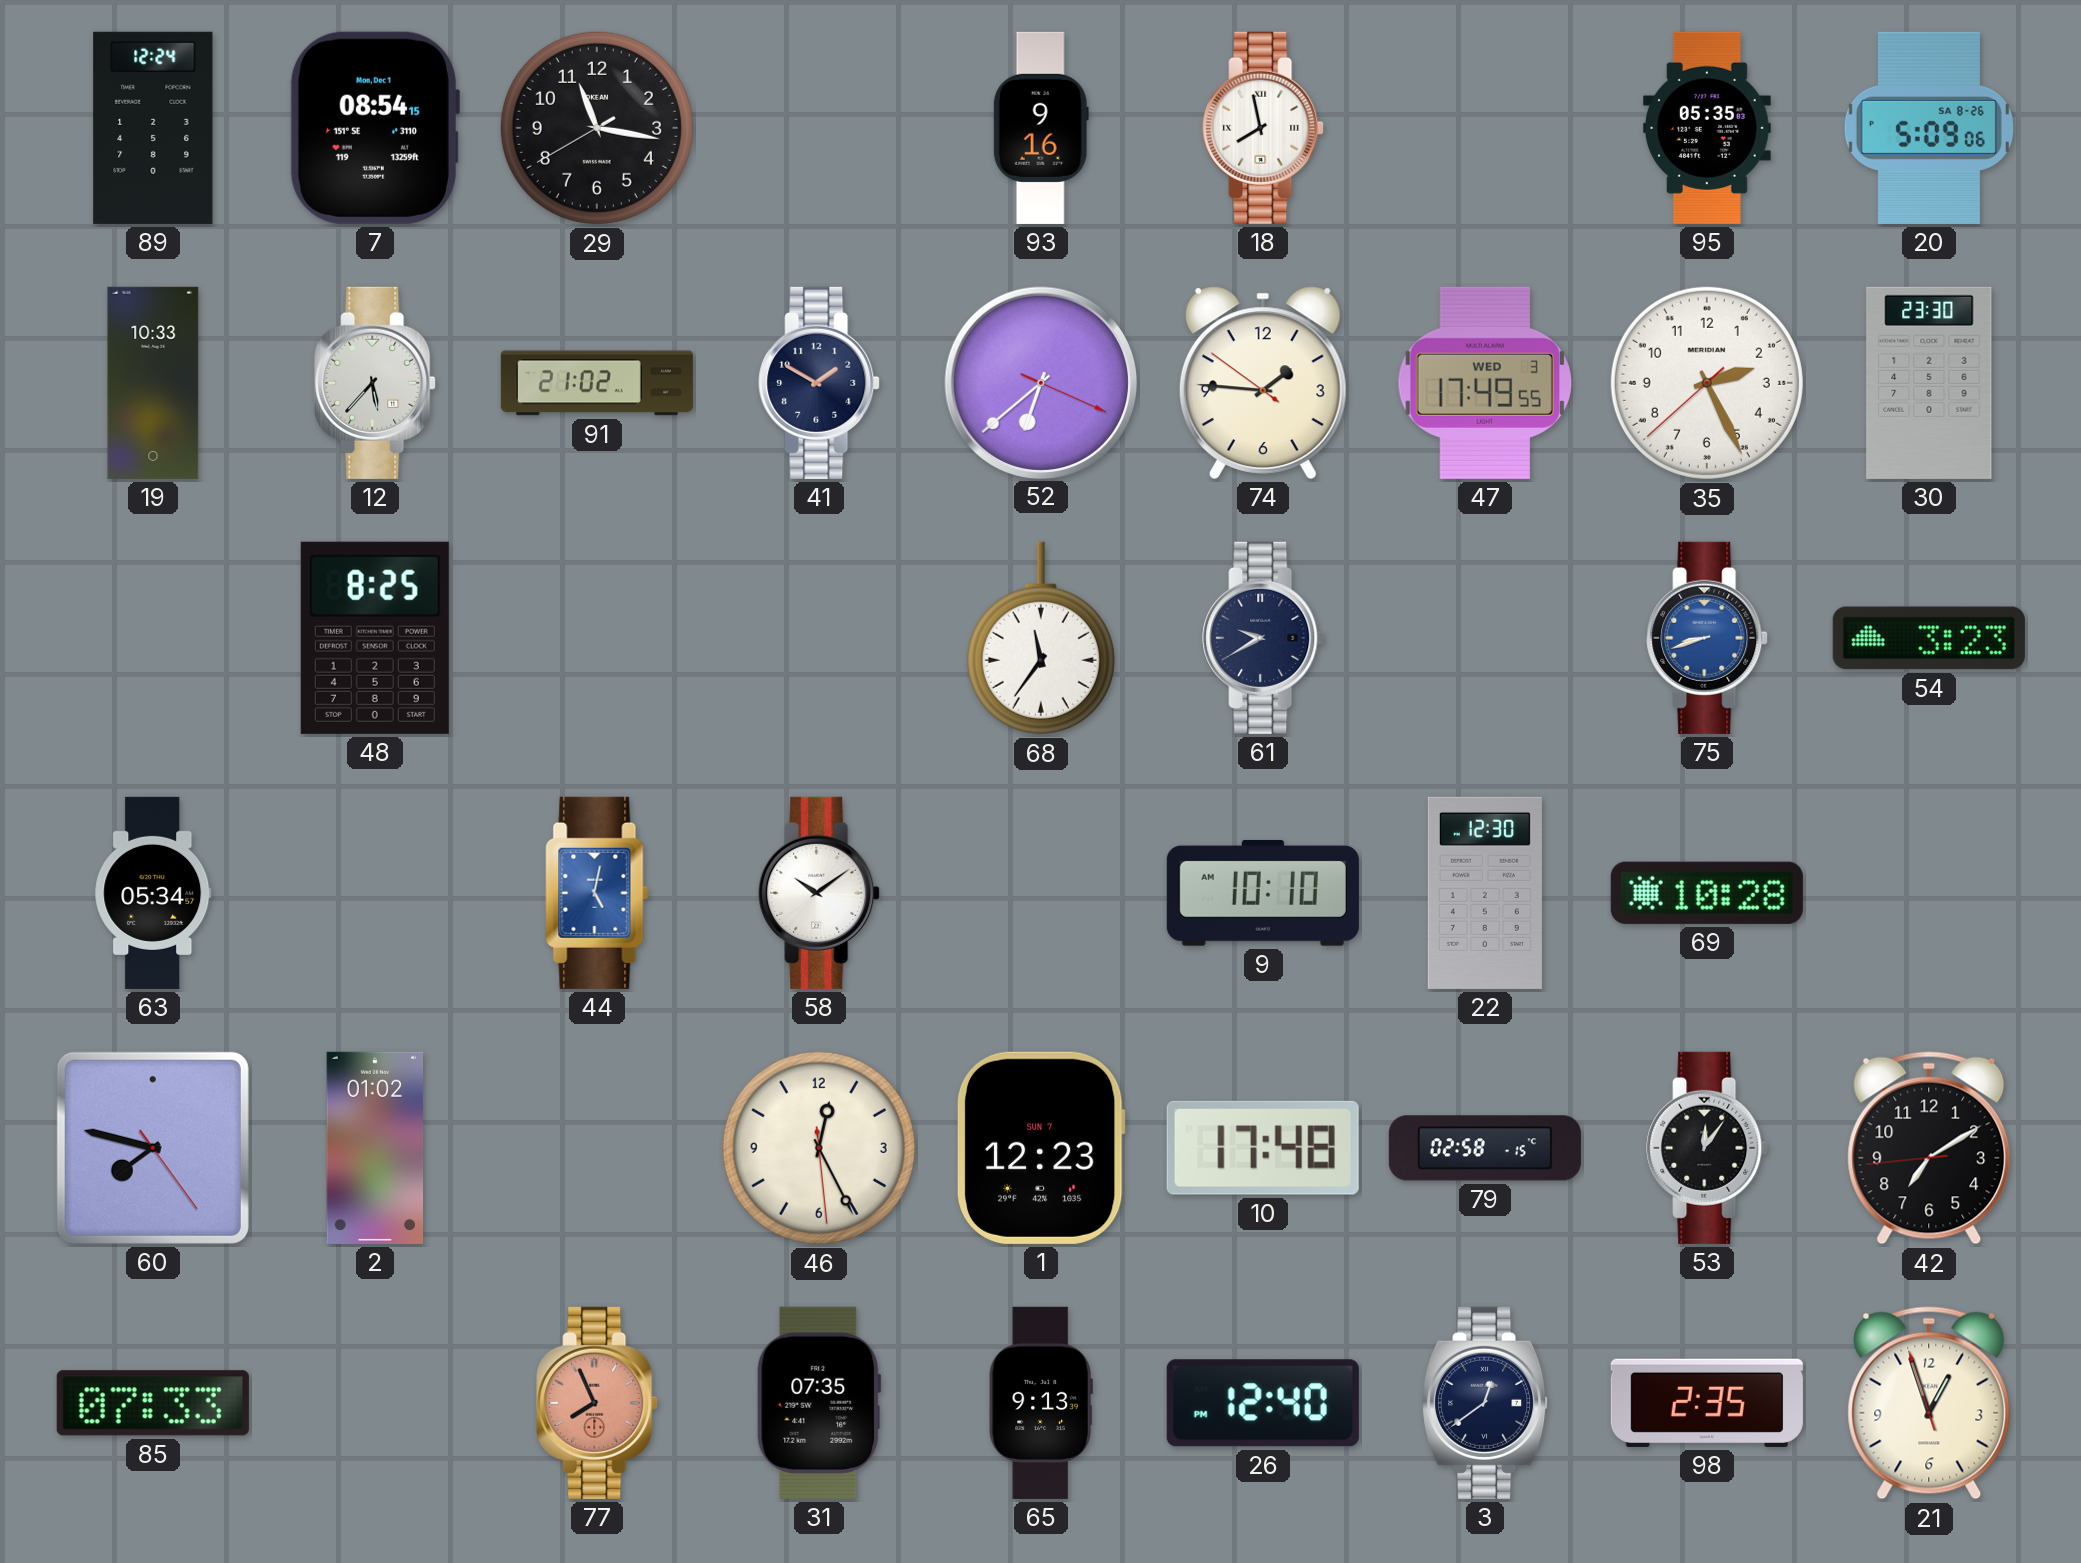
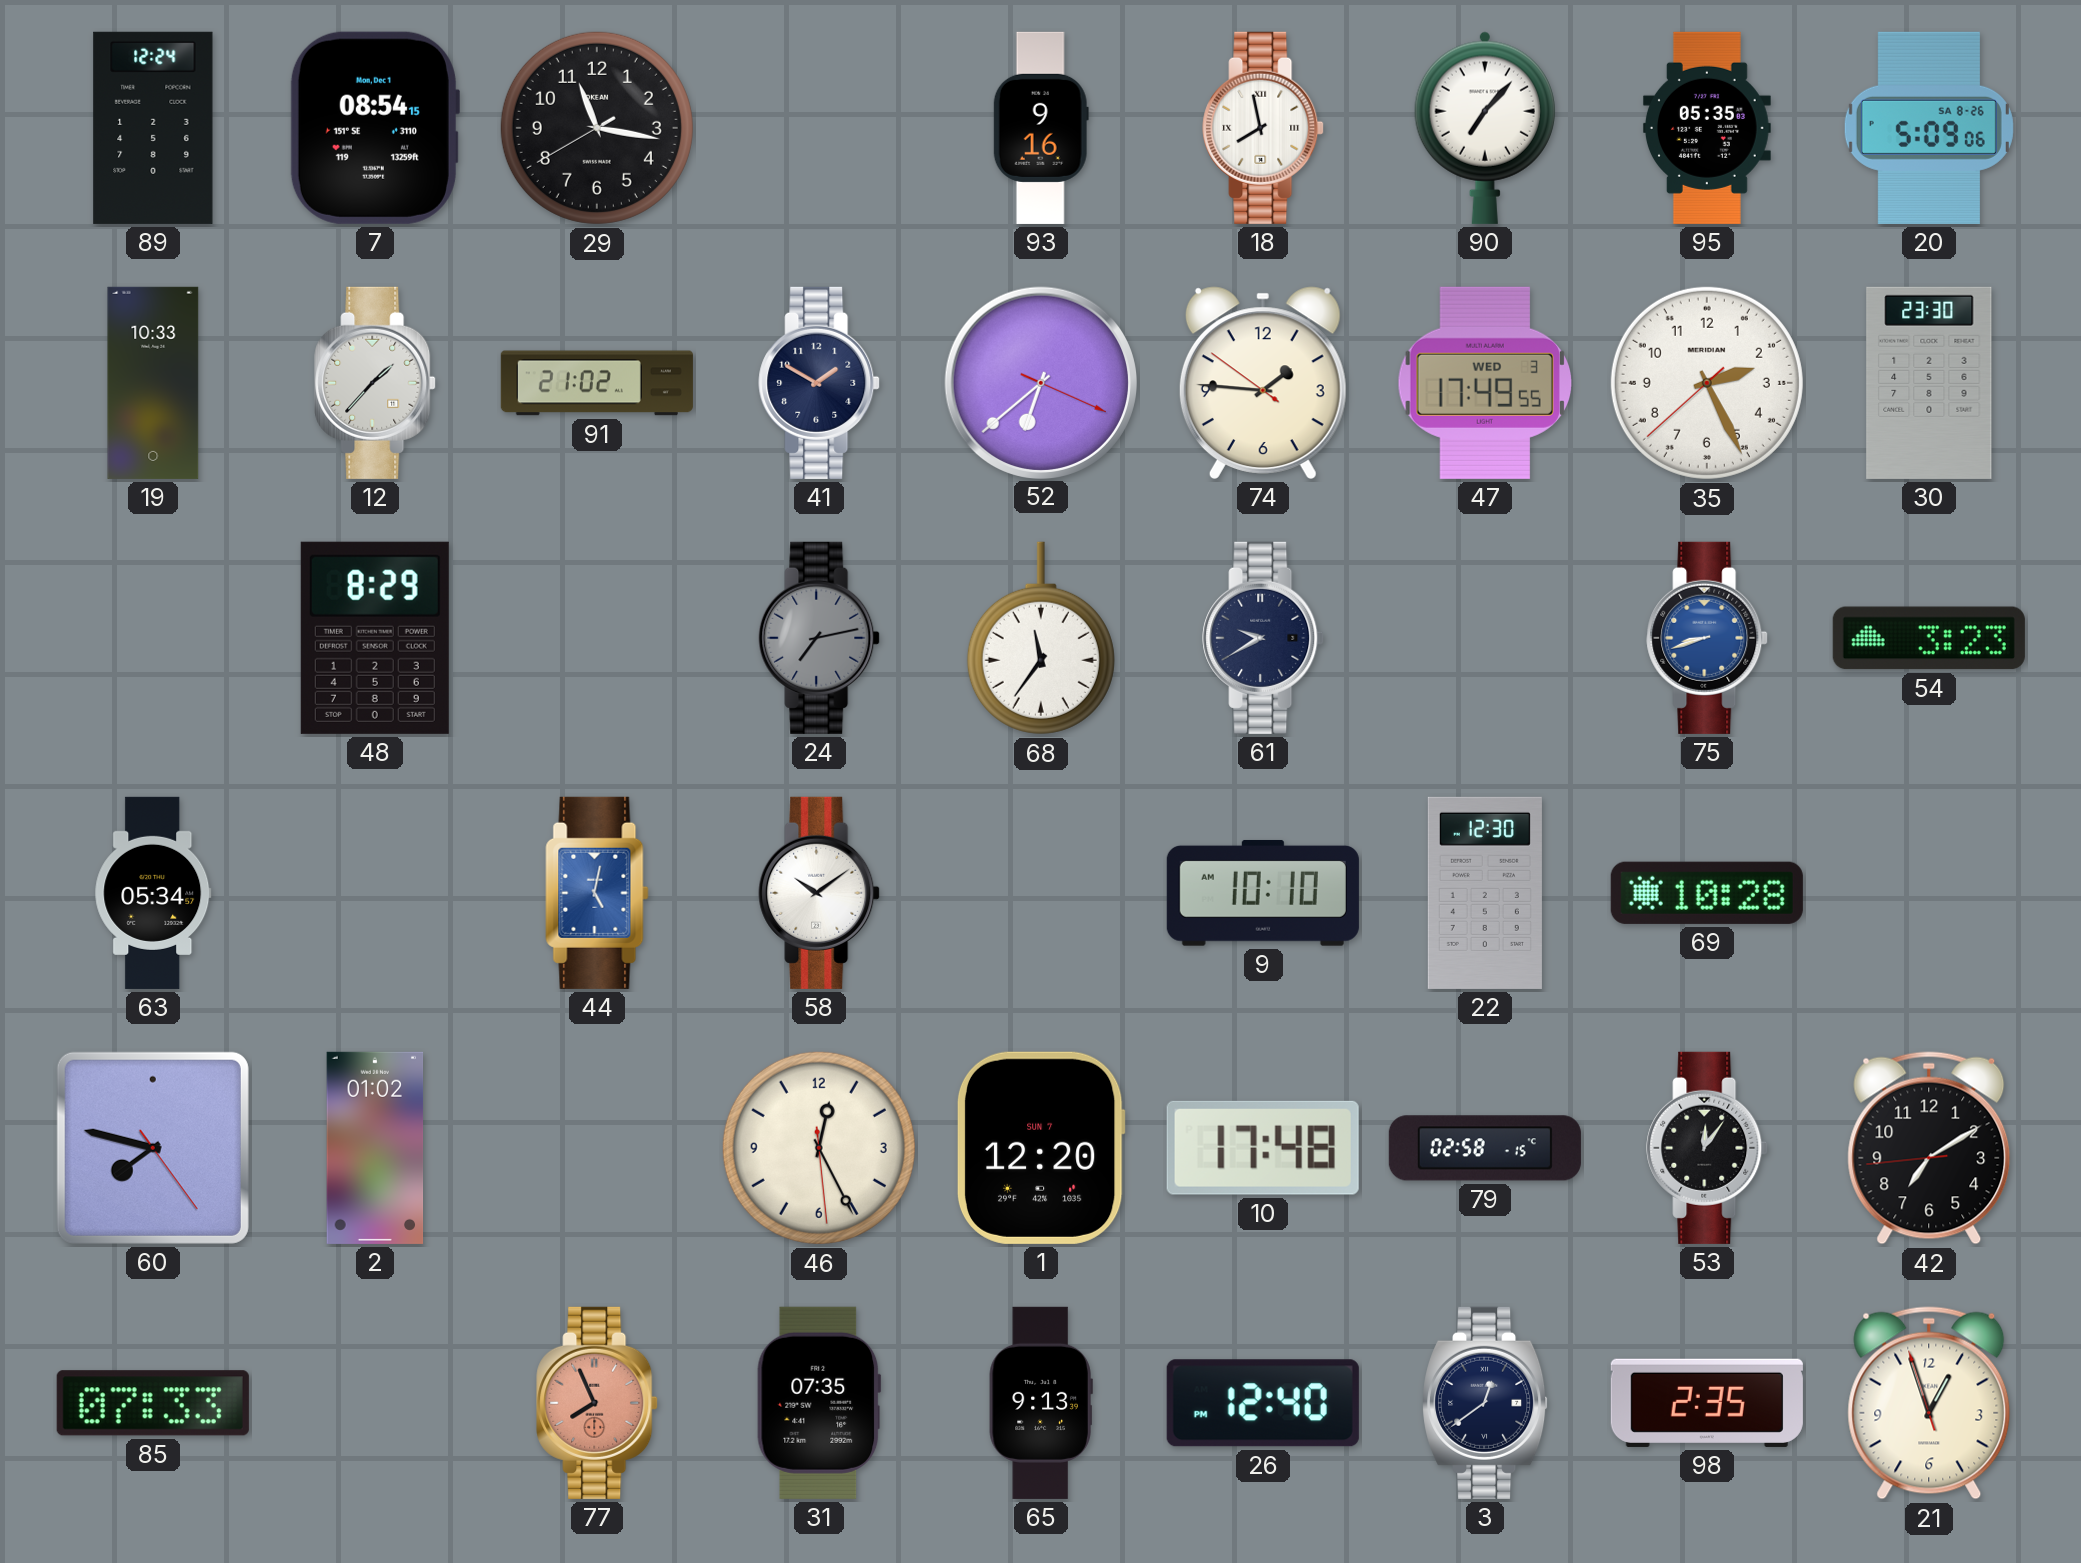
90: none -> 7:07
12: 5:37 -> 1:37
48: 8:25 -> 8:29
24: none -> 7:13
1: 12:23 -> 12:20
